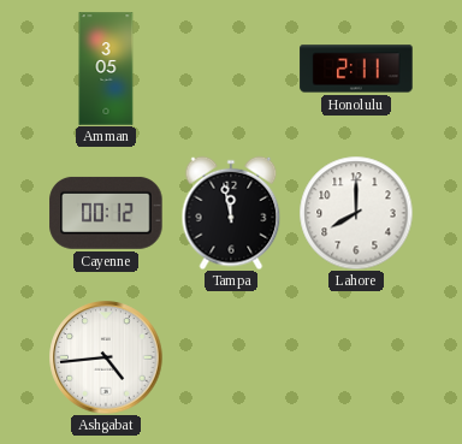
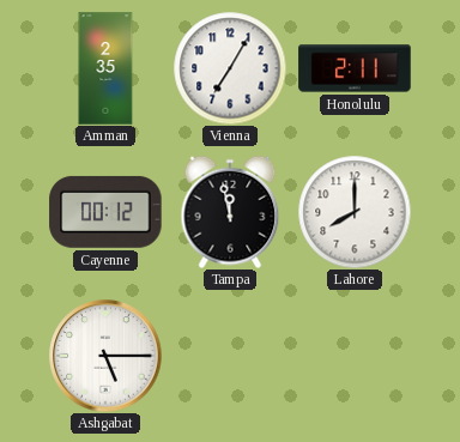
Amman: 3:05 -> 2:35
Vienna: none -> 7:05
Ashgabat: 4:44 -> 5:15
